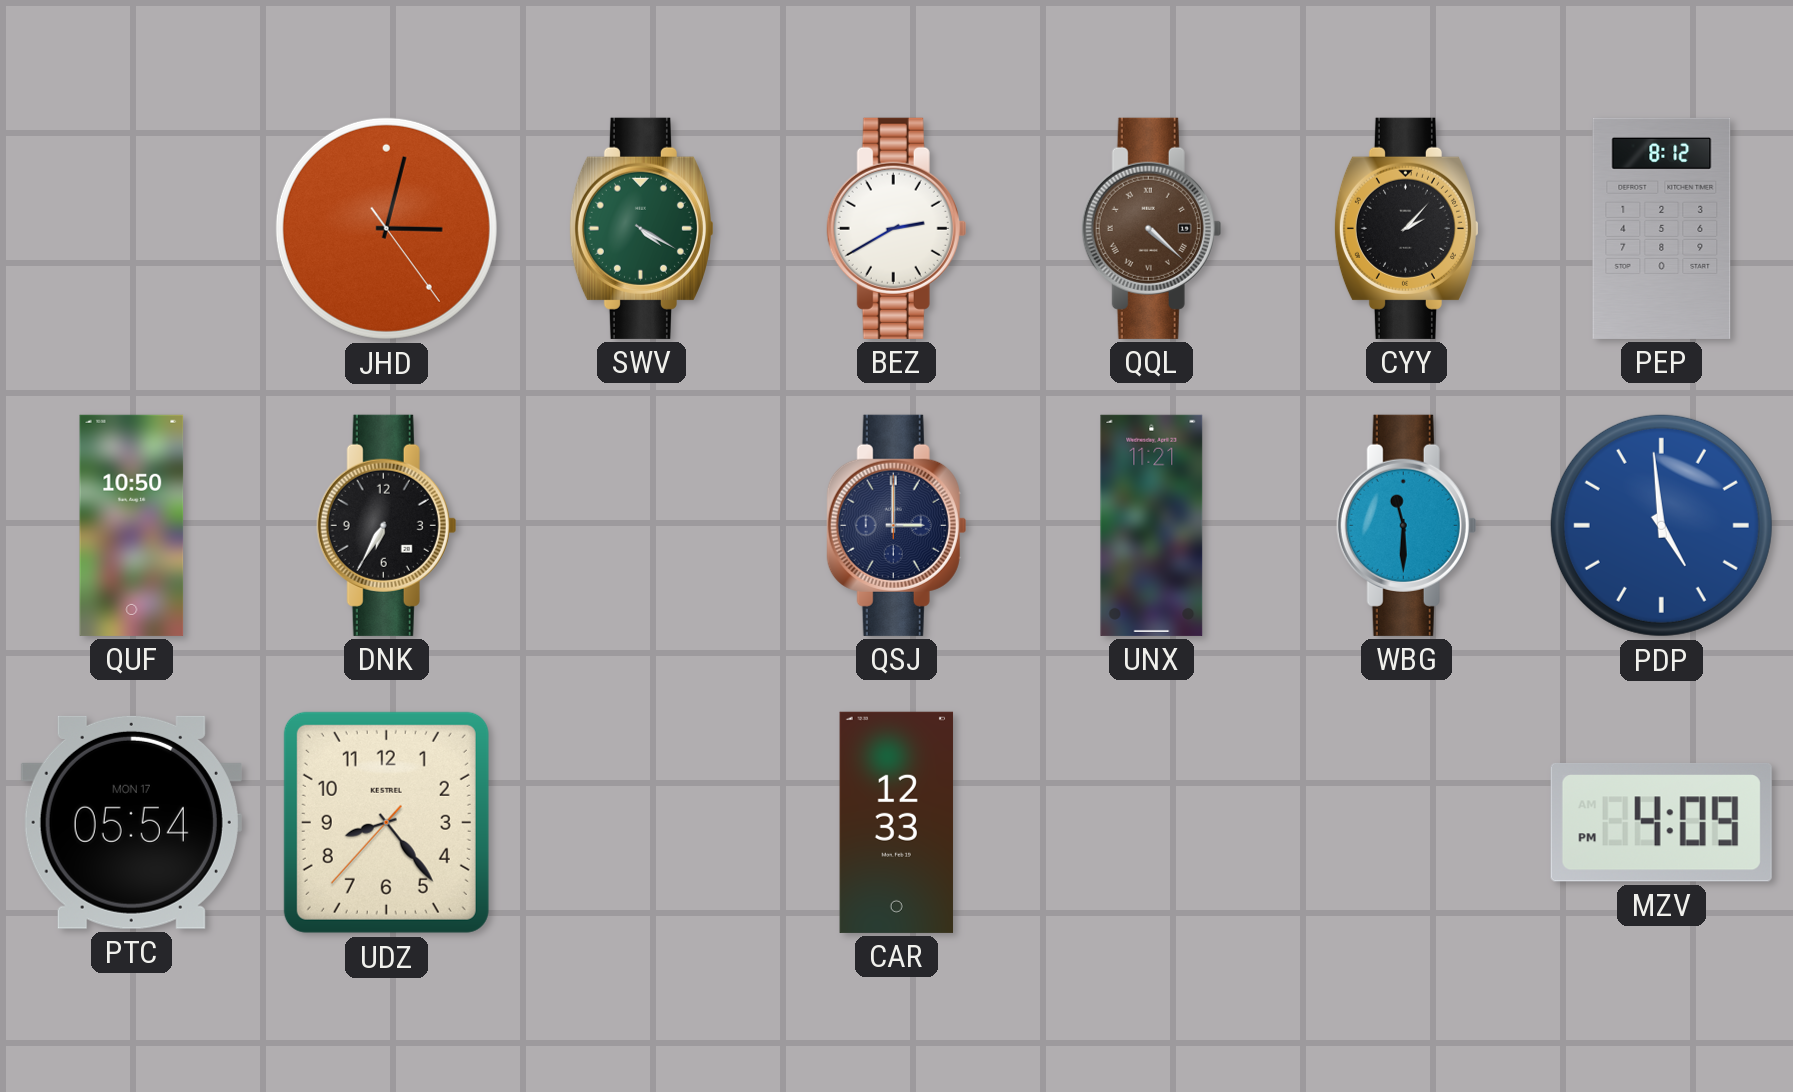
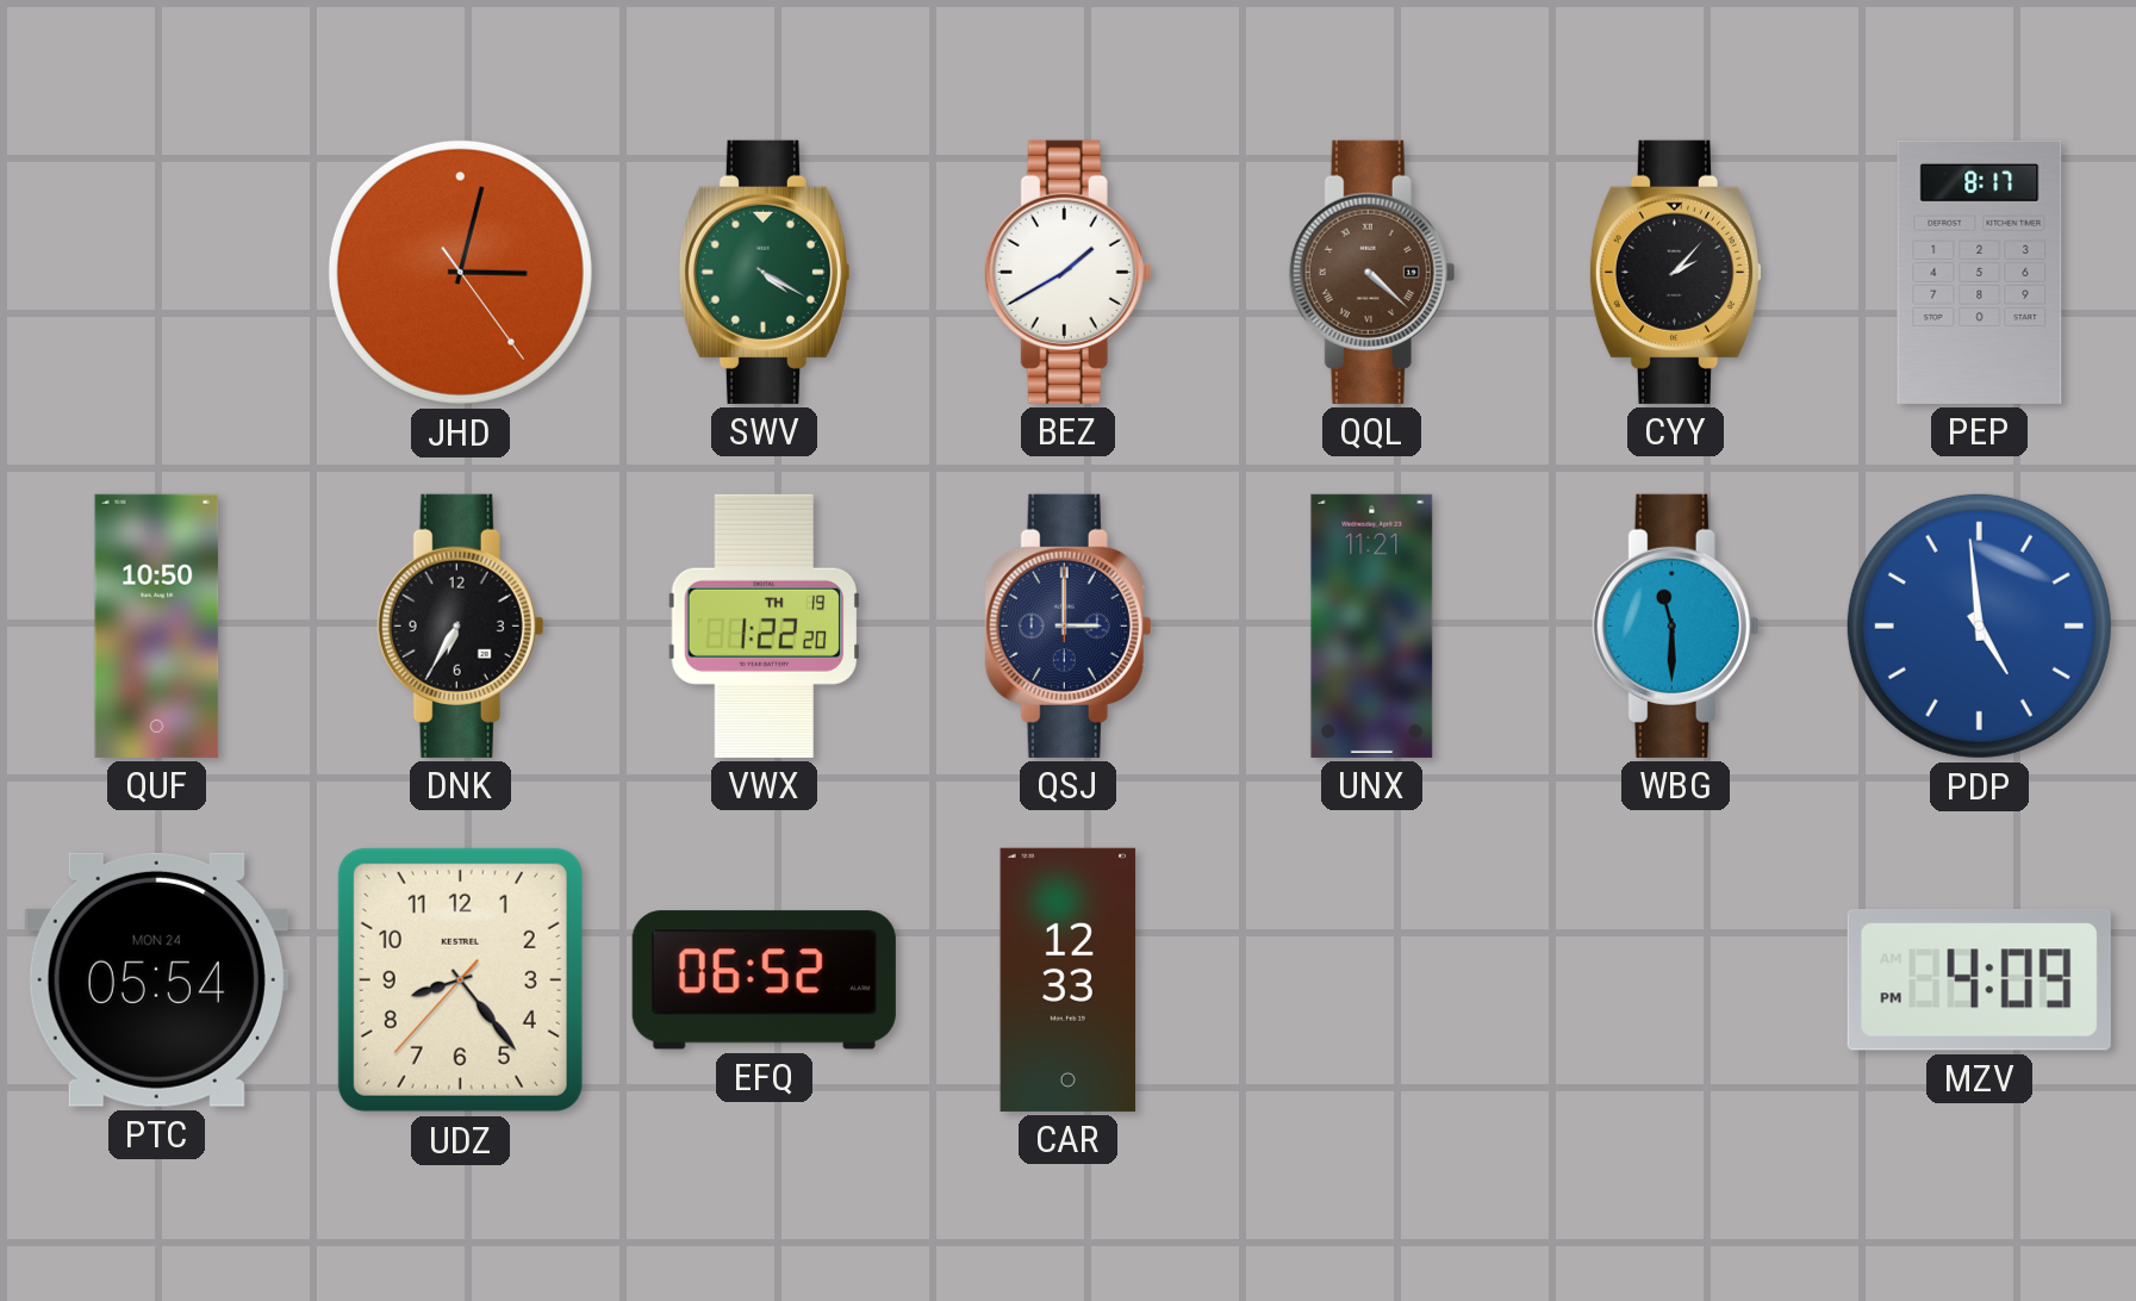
BEZ: 2:40 -> 1:40
PEP: 8:12 -> 8:17
VWX: none -> 1:22
PTC date: MON 17 -> MON 24
EFQ: none -> 06:52
